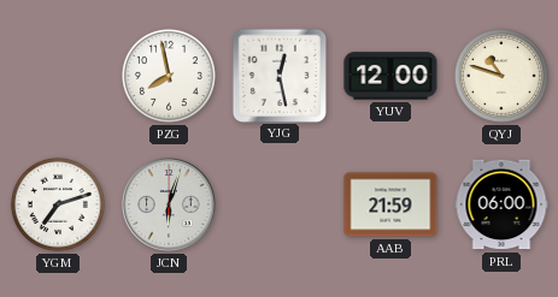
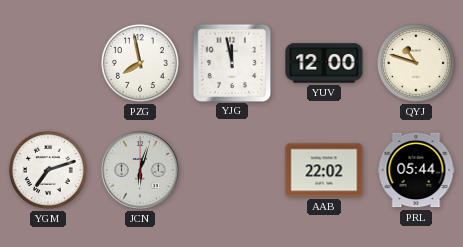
YJG: 12:28 -> 11:58
AAB: 21:59 -> 22:02
PRL: 06:00 -> 05:44
